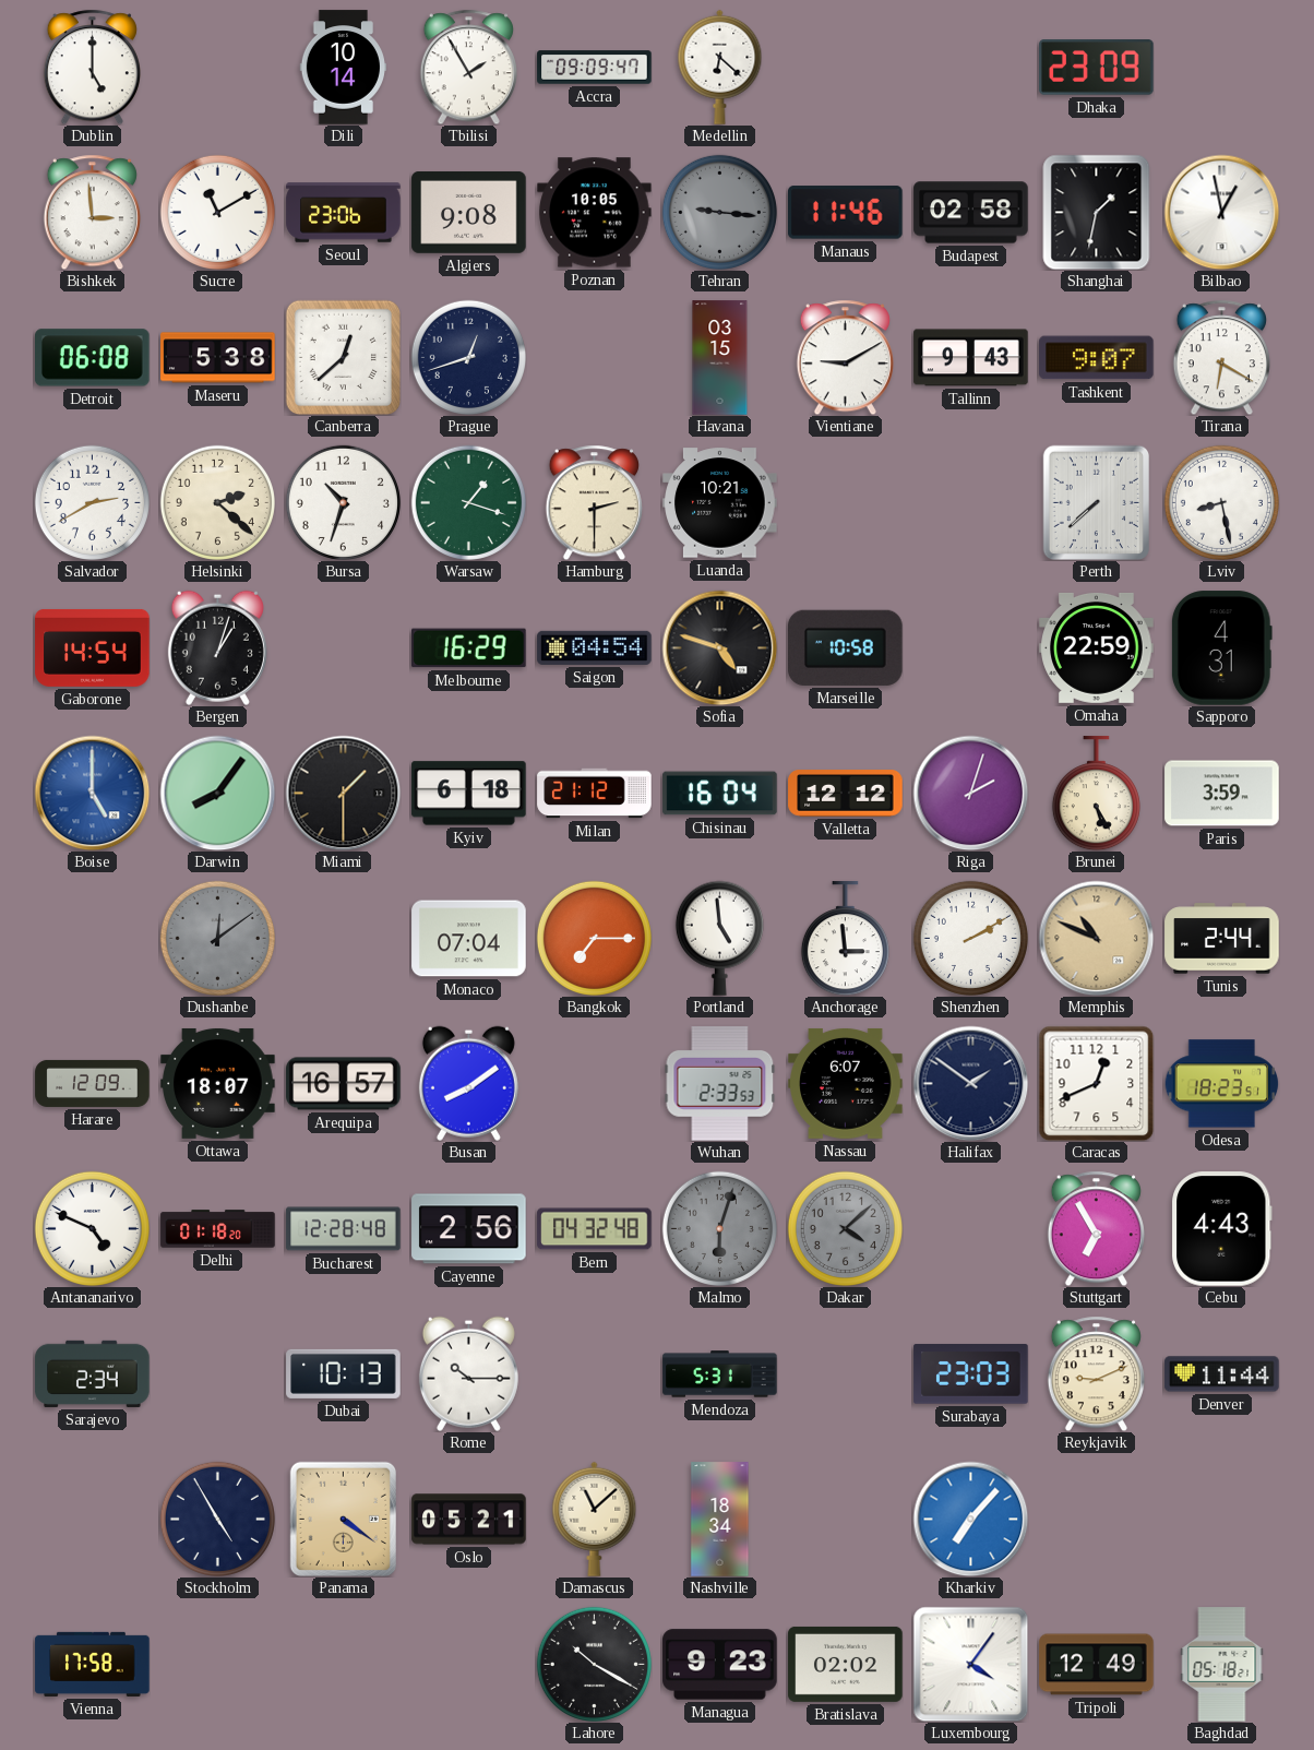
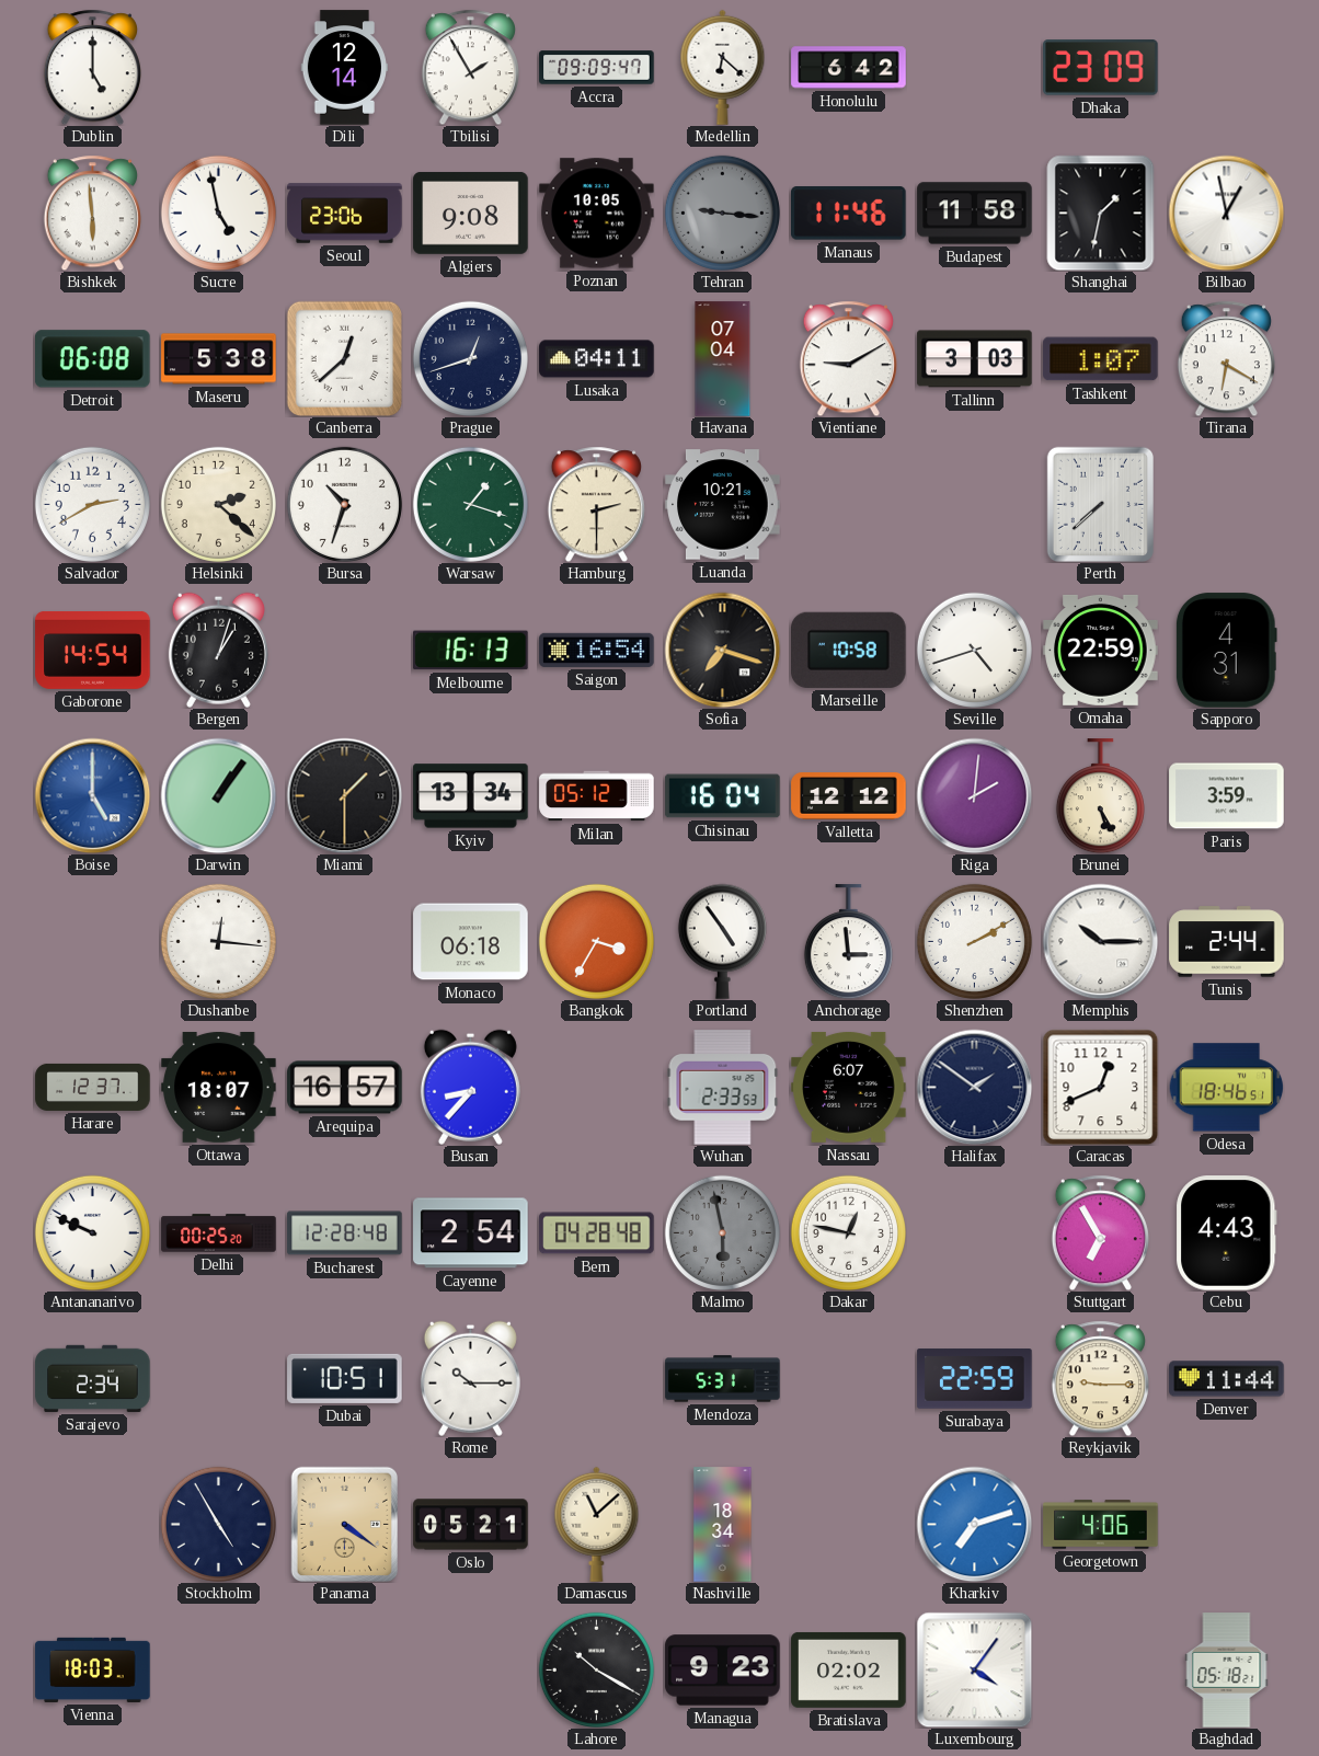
Dili: 10:14 -> 12:14
Honolulu: none -> 6:42
Bishkek: 2:59 -> 5:59
Sucre: 11:10 -> 4:58
Budapest: 02:58 -> 11:58
Lusaka: none -> 04:11
Havana: 03:15 -> 07:04
Tallinn: 9:43 -> 3:03
Tashkent: 9:07 -> 1:07
Lviv: 8:28 -> none
Melbourne: 16:29 -> 16:13
Saigon: 04:54 -> 16:54
Sofia: 4:48 -> 7:18
Seville: none -> 4:42
Darwin: 8:06 -> 1:06
Kyiv: 6:18 -> 13:34
Milan: 21:12 -> 05:12
Riga: 2:03 -> 2:01
Dushanbe: 12:09 -> 12:16
Dushanbe dial: grey -> white
Monaco: 07:04 -> 06:18
Bangkok: 7:15 -> 3:35
Portland: 4:59 -> 4:54
Memphis: 10:49 -> 10:15
Memphis dial: champagne -> white
Harare: 12:09 -> 12:37
Busan: 8:09 -> 8:37
Odesa: 18:23 -> 18:46
Antananarivo: 4:49 -> 9:49
Delhi: 01:18 -> 00:25
Cayenne: 2:56 -> 2:54
Bern: 04:32 -> 04:28
Malmo: 6:03 -> 5:58
Dakar: 4:08 -> 12:47
Dakar dial: grey -> white
Dubai: 10:13 -> 10:51
Surabaya: 23:03 -> 22:59
Reykjavik: 9:11 -> 9:15
Kharkiv: 7:07 -> 7:12
Georgetown: none -> 4:06
Vienna: 17:58 -> 18:03
Tripoli: 12:49 -> none
